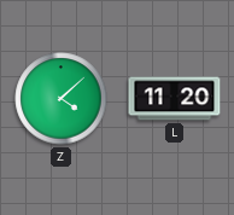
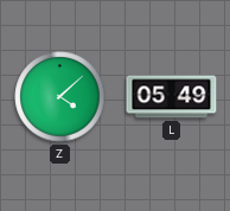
L: 11:20 -> 05:49
